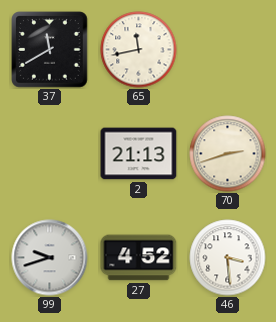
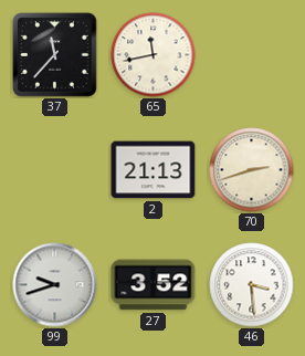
37: 11:40 -> 11:37
27: 4:52 -> 3:52
